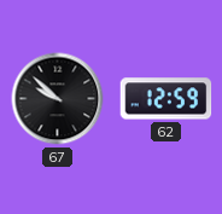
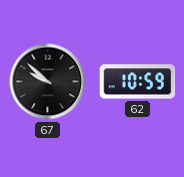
62: 12:59 -> 10:59
